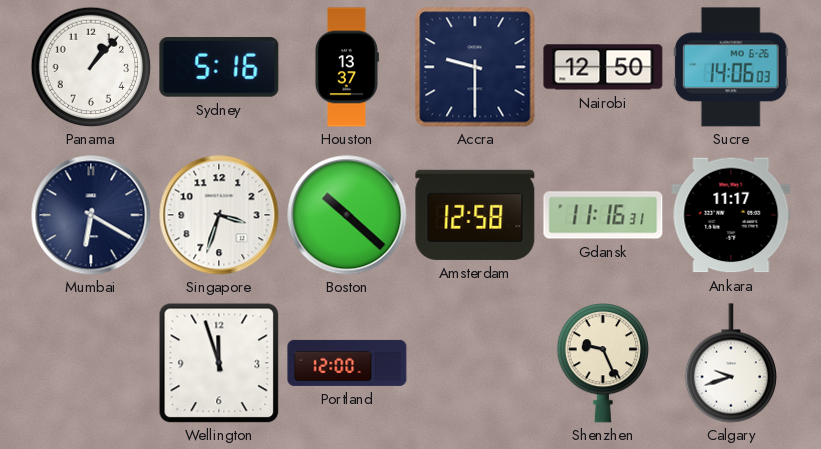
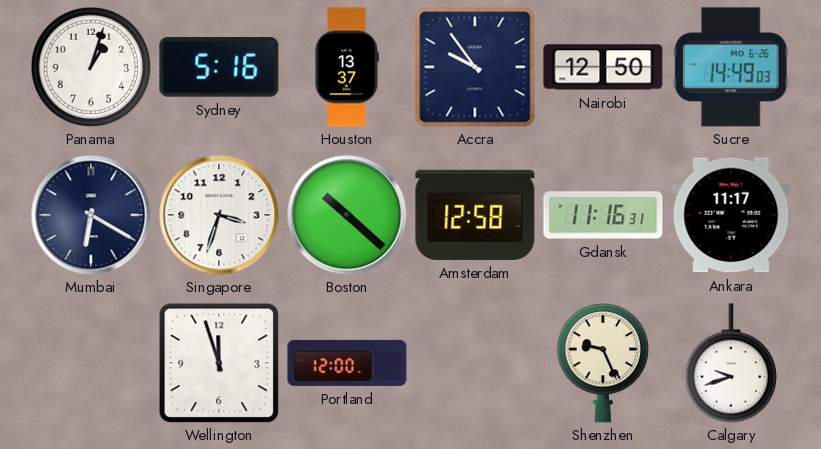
Panama: 1:07 -> 1:03
Accra: 9:30 -> 9:54
Sucre: 14:06 -> 14:49
